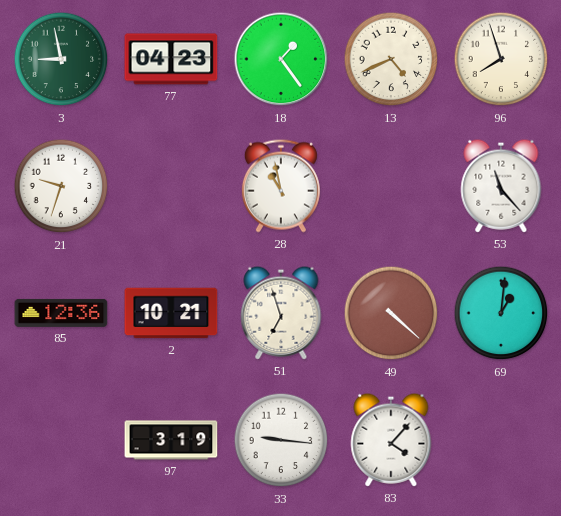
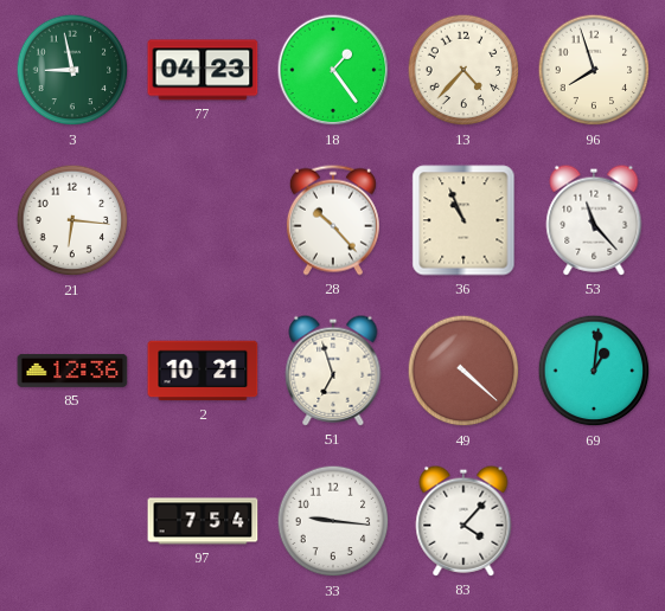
13: 4:41 -> 4:37
21: 9:33 -> 6:16
28: 10:58 -> 10:23
36: none -> 10:56
97: 3:19 -> 7:54
